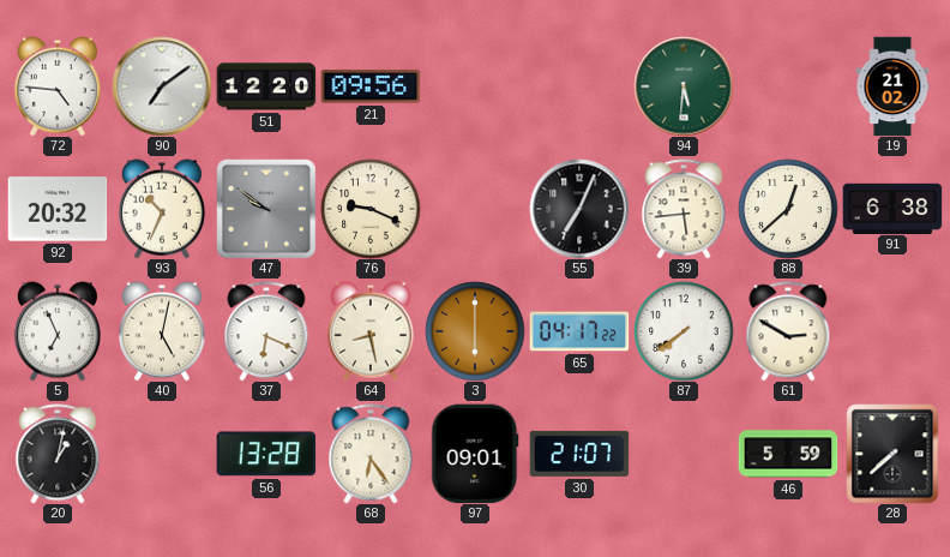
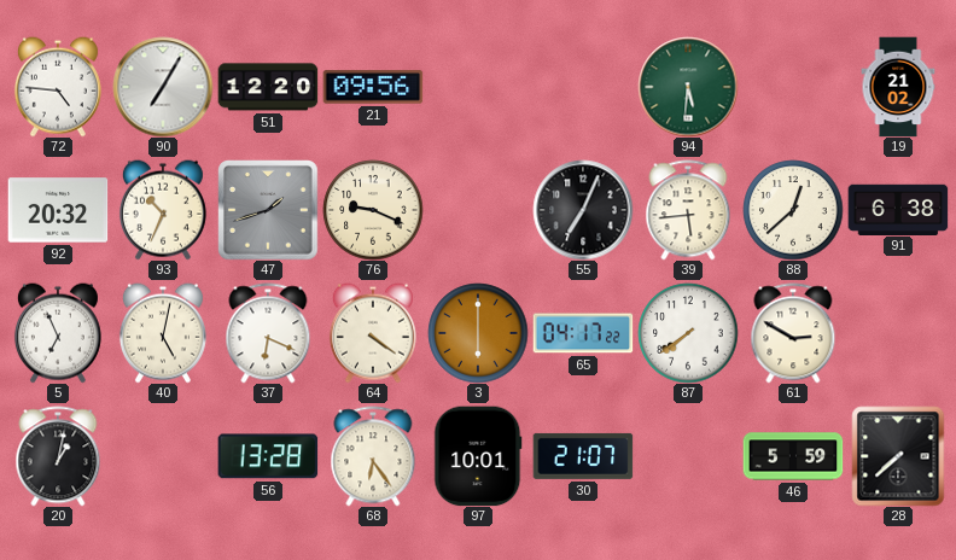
90: 7:09 -> 7:05
47: 9:51 -> 1:42
64: 8:28 -> 4:21
97: 09:01 -> 10:01
